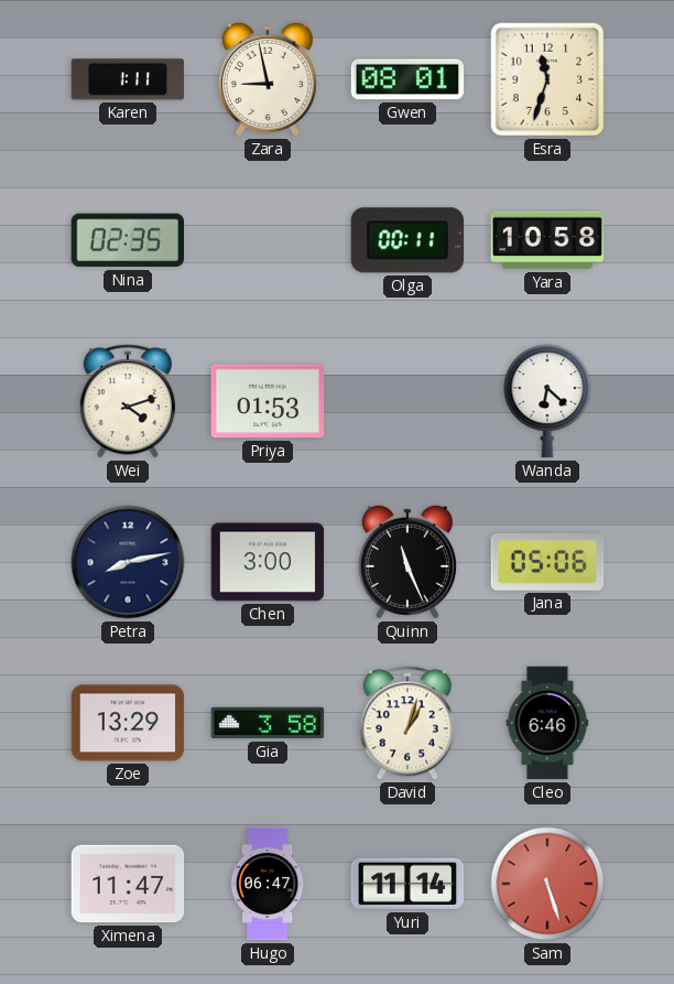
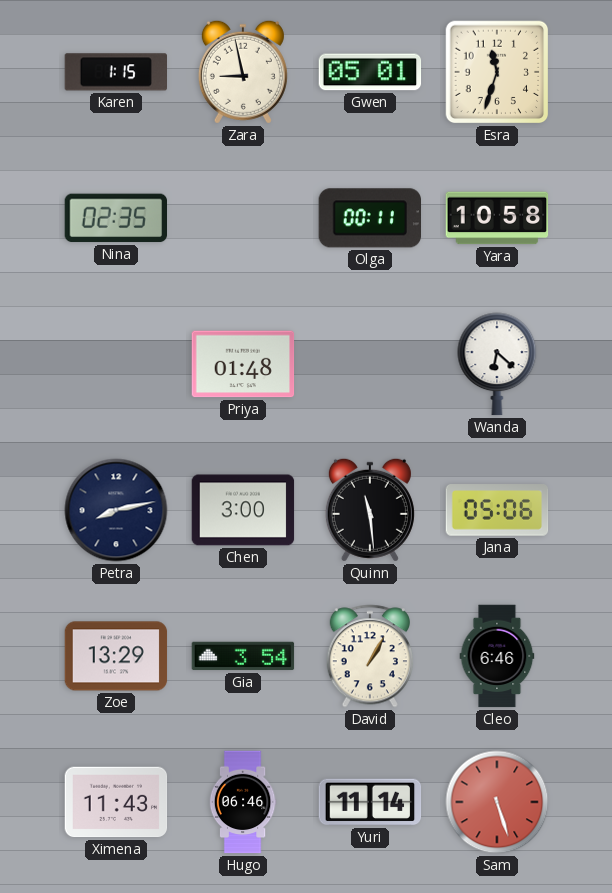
Karen: 1:11 -> 1:15
Gwen: 08:01 -> 05:01
Wei: 4:12 -> none
Priya: 01:53 -> 01:48
Quinn: 11:26 -> 11:29
Gia: 3:58 -> 3:54
David: 1:03 -> 1:05
Ximena: 11:47 -> 11:43
Hugo: 06:47 -> 06:46
